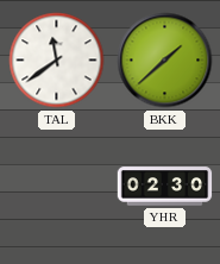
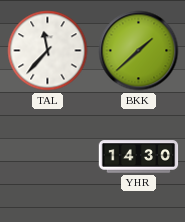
TAL: 11:39 -> 11:37
YHR: 02:30 -> 14:30
